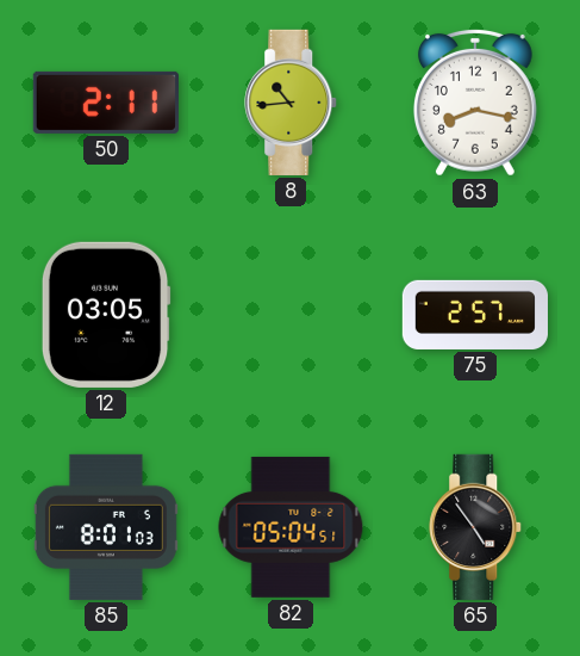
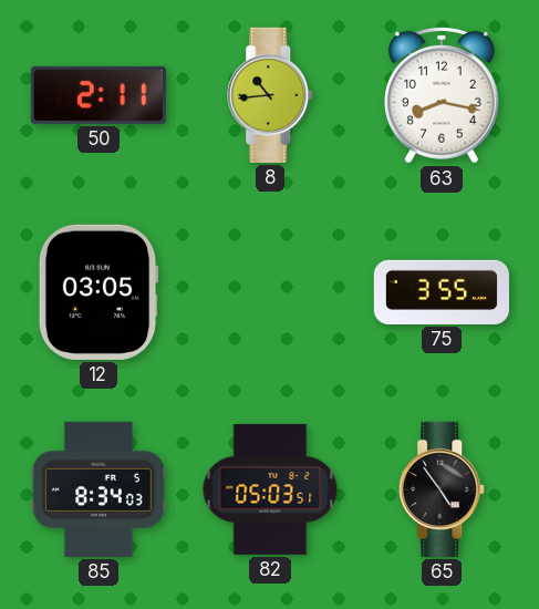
75: 2:57 -> 3:55
85: 8:01 -> 8:34
82: 05:04 -> 05:03
